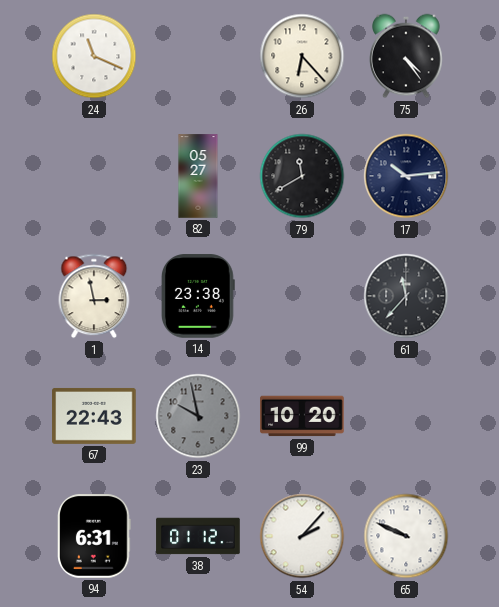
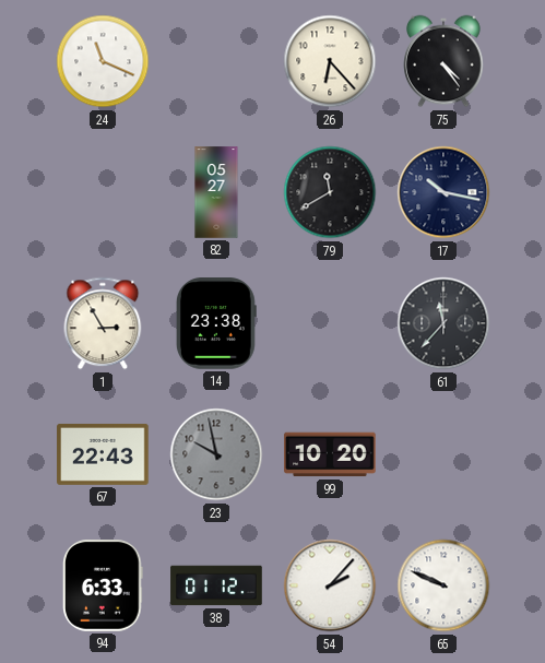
17: 10:14 -> 10:17
1: 2:58 -> 2:55
94: 6:31 -> 6:33
